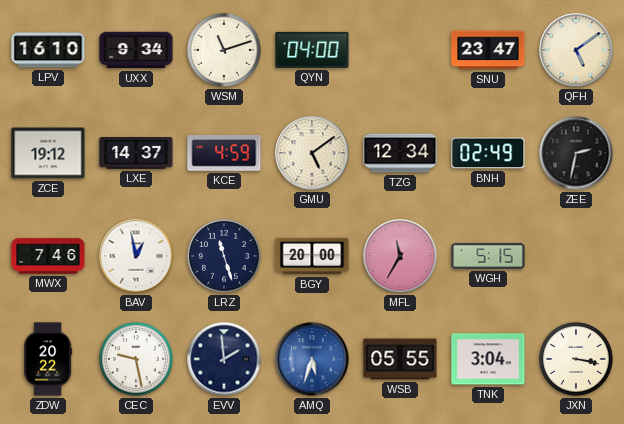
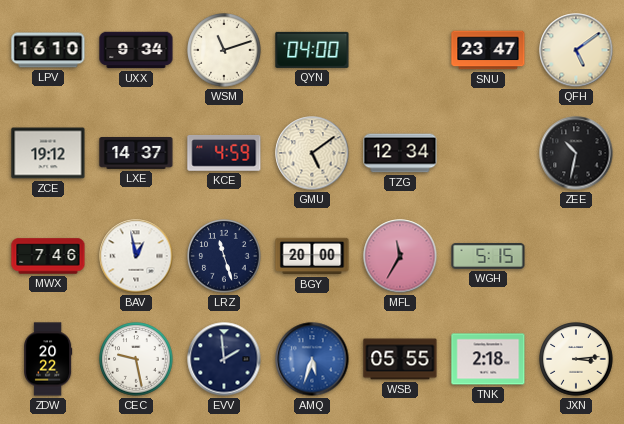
BNH: 02:49 -> none
ZEE: 2:32 -> 10:32
TNK: 3:04 -> 2:18
JXN: 3:17 -> 3:14
